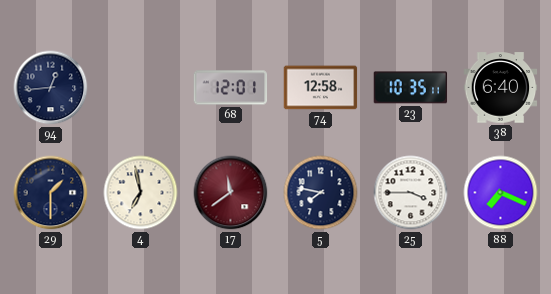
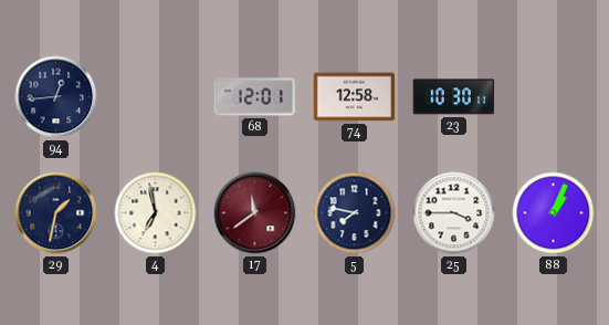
23: 10:35 -> 10:30
38: 6:40 -> none
29: 1:30 -> 1:32
88: 7:19 -> 1:04
